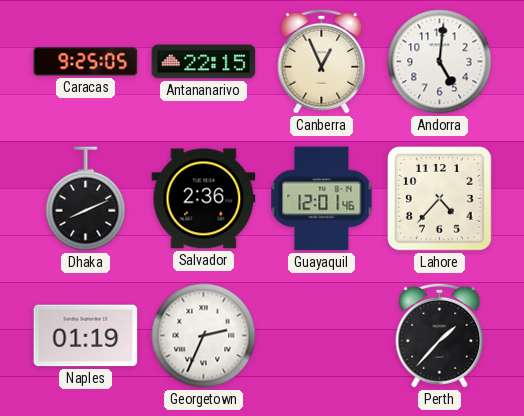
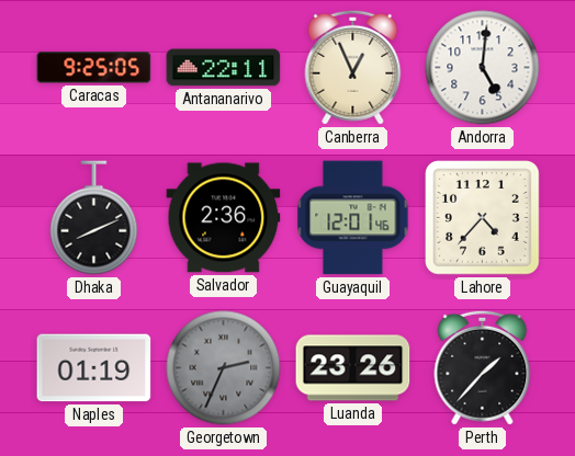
Antananarivo: 22:15 -> 22:11
Georgetown dial: white -> grey
Luanda: none -> 23:26
